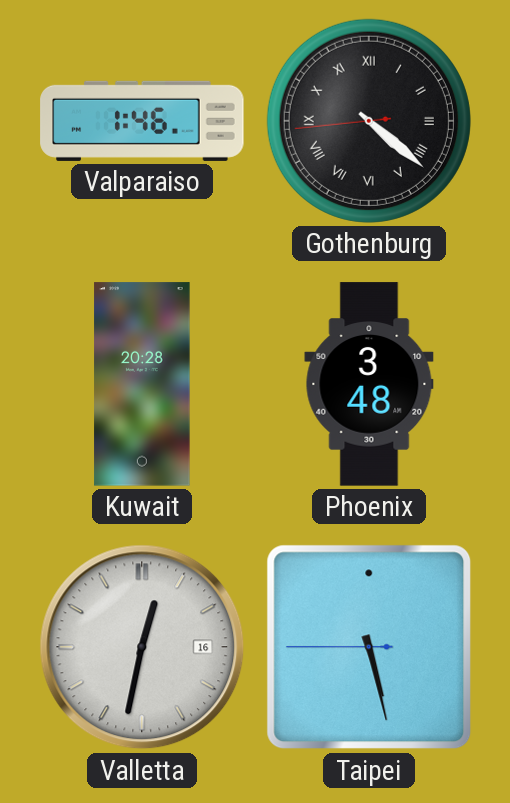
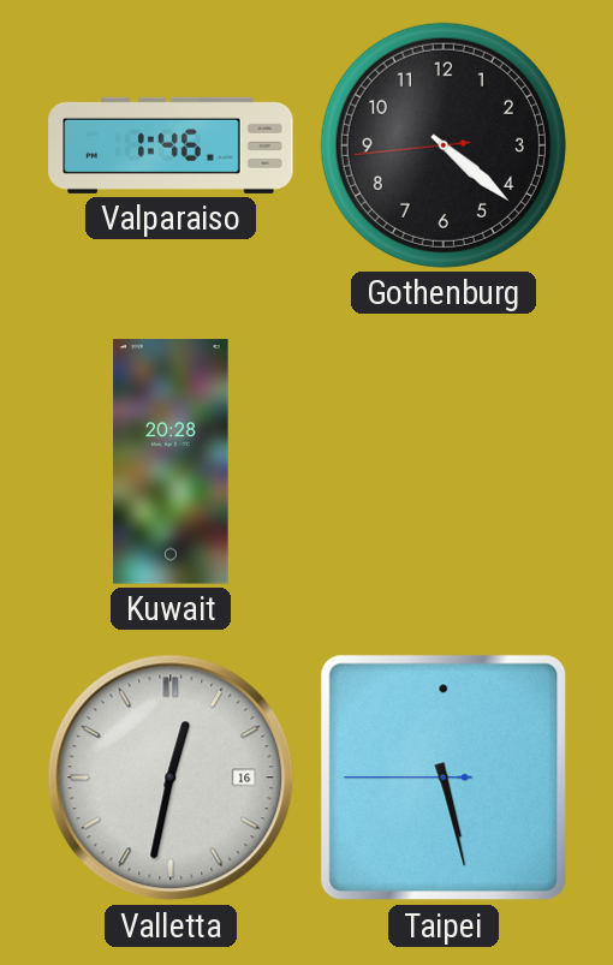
Gothenburg numerals: Roman -> Arabic
Phoenix: 3:48 -> none
